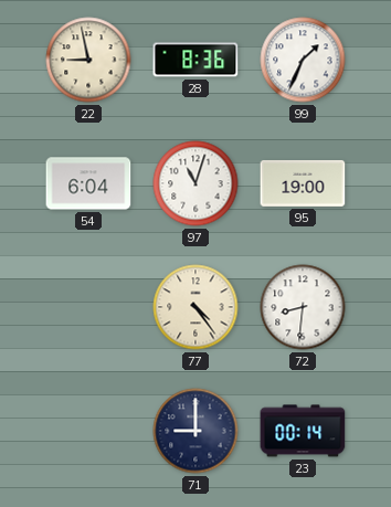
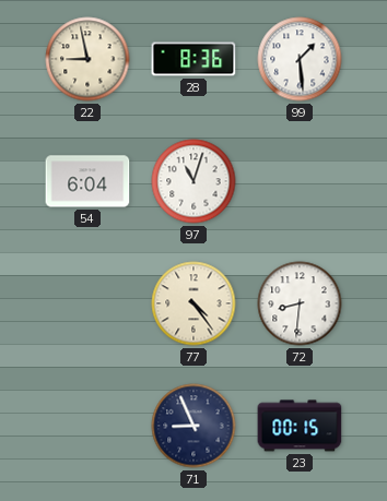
99: 1:34 -> 1:29
95: 19:00 -> none
71: 9:00 -> 8:56
23: 00:14 -> 00:15
